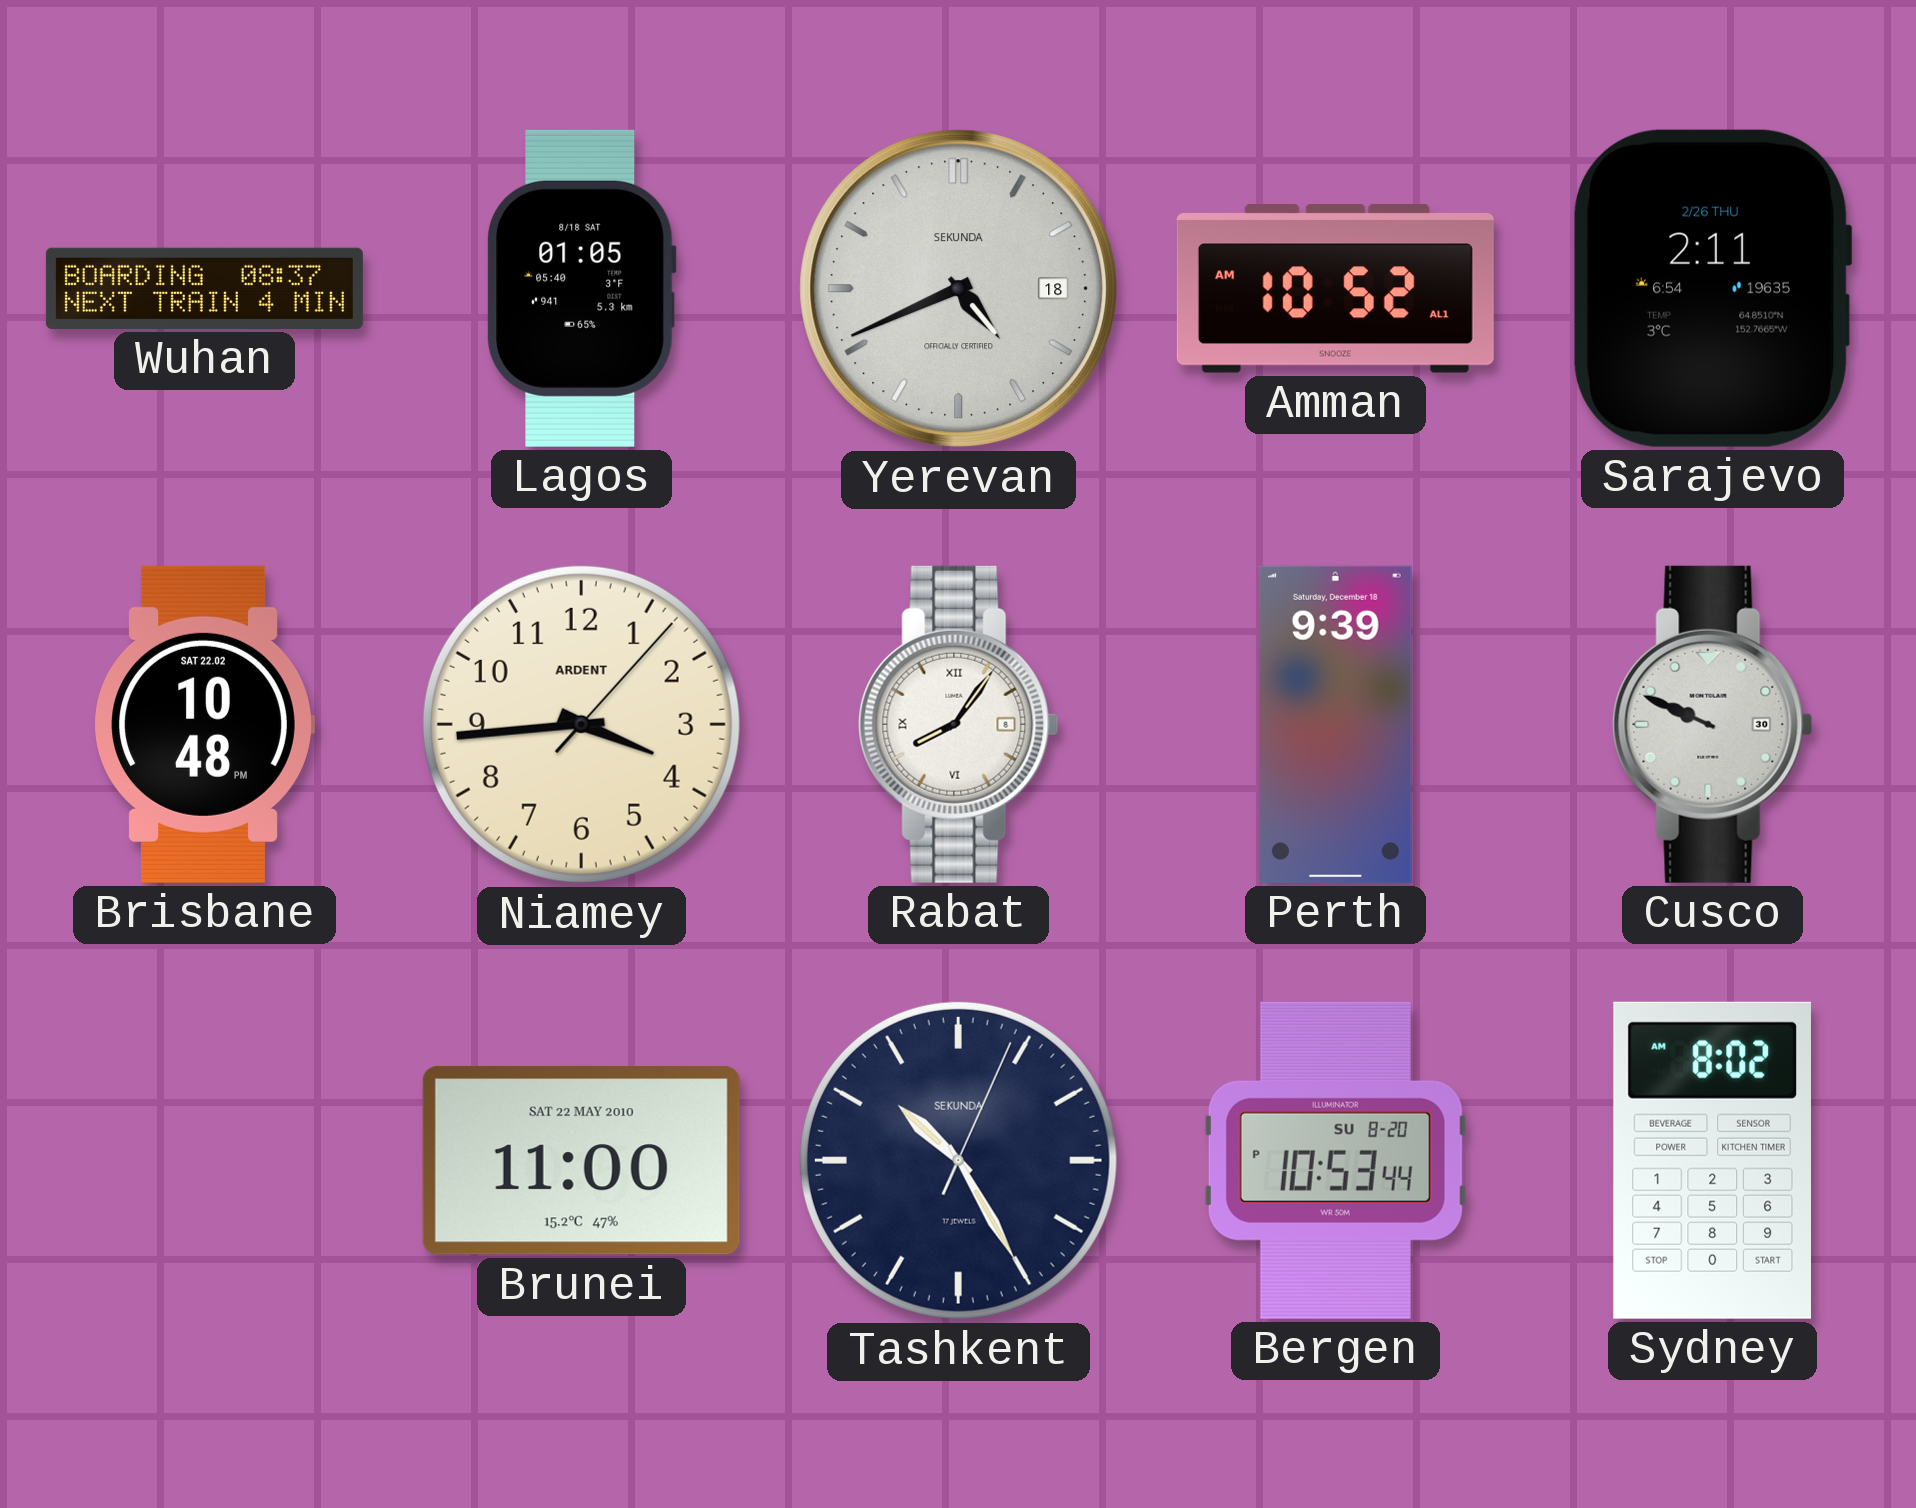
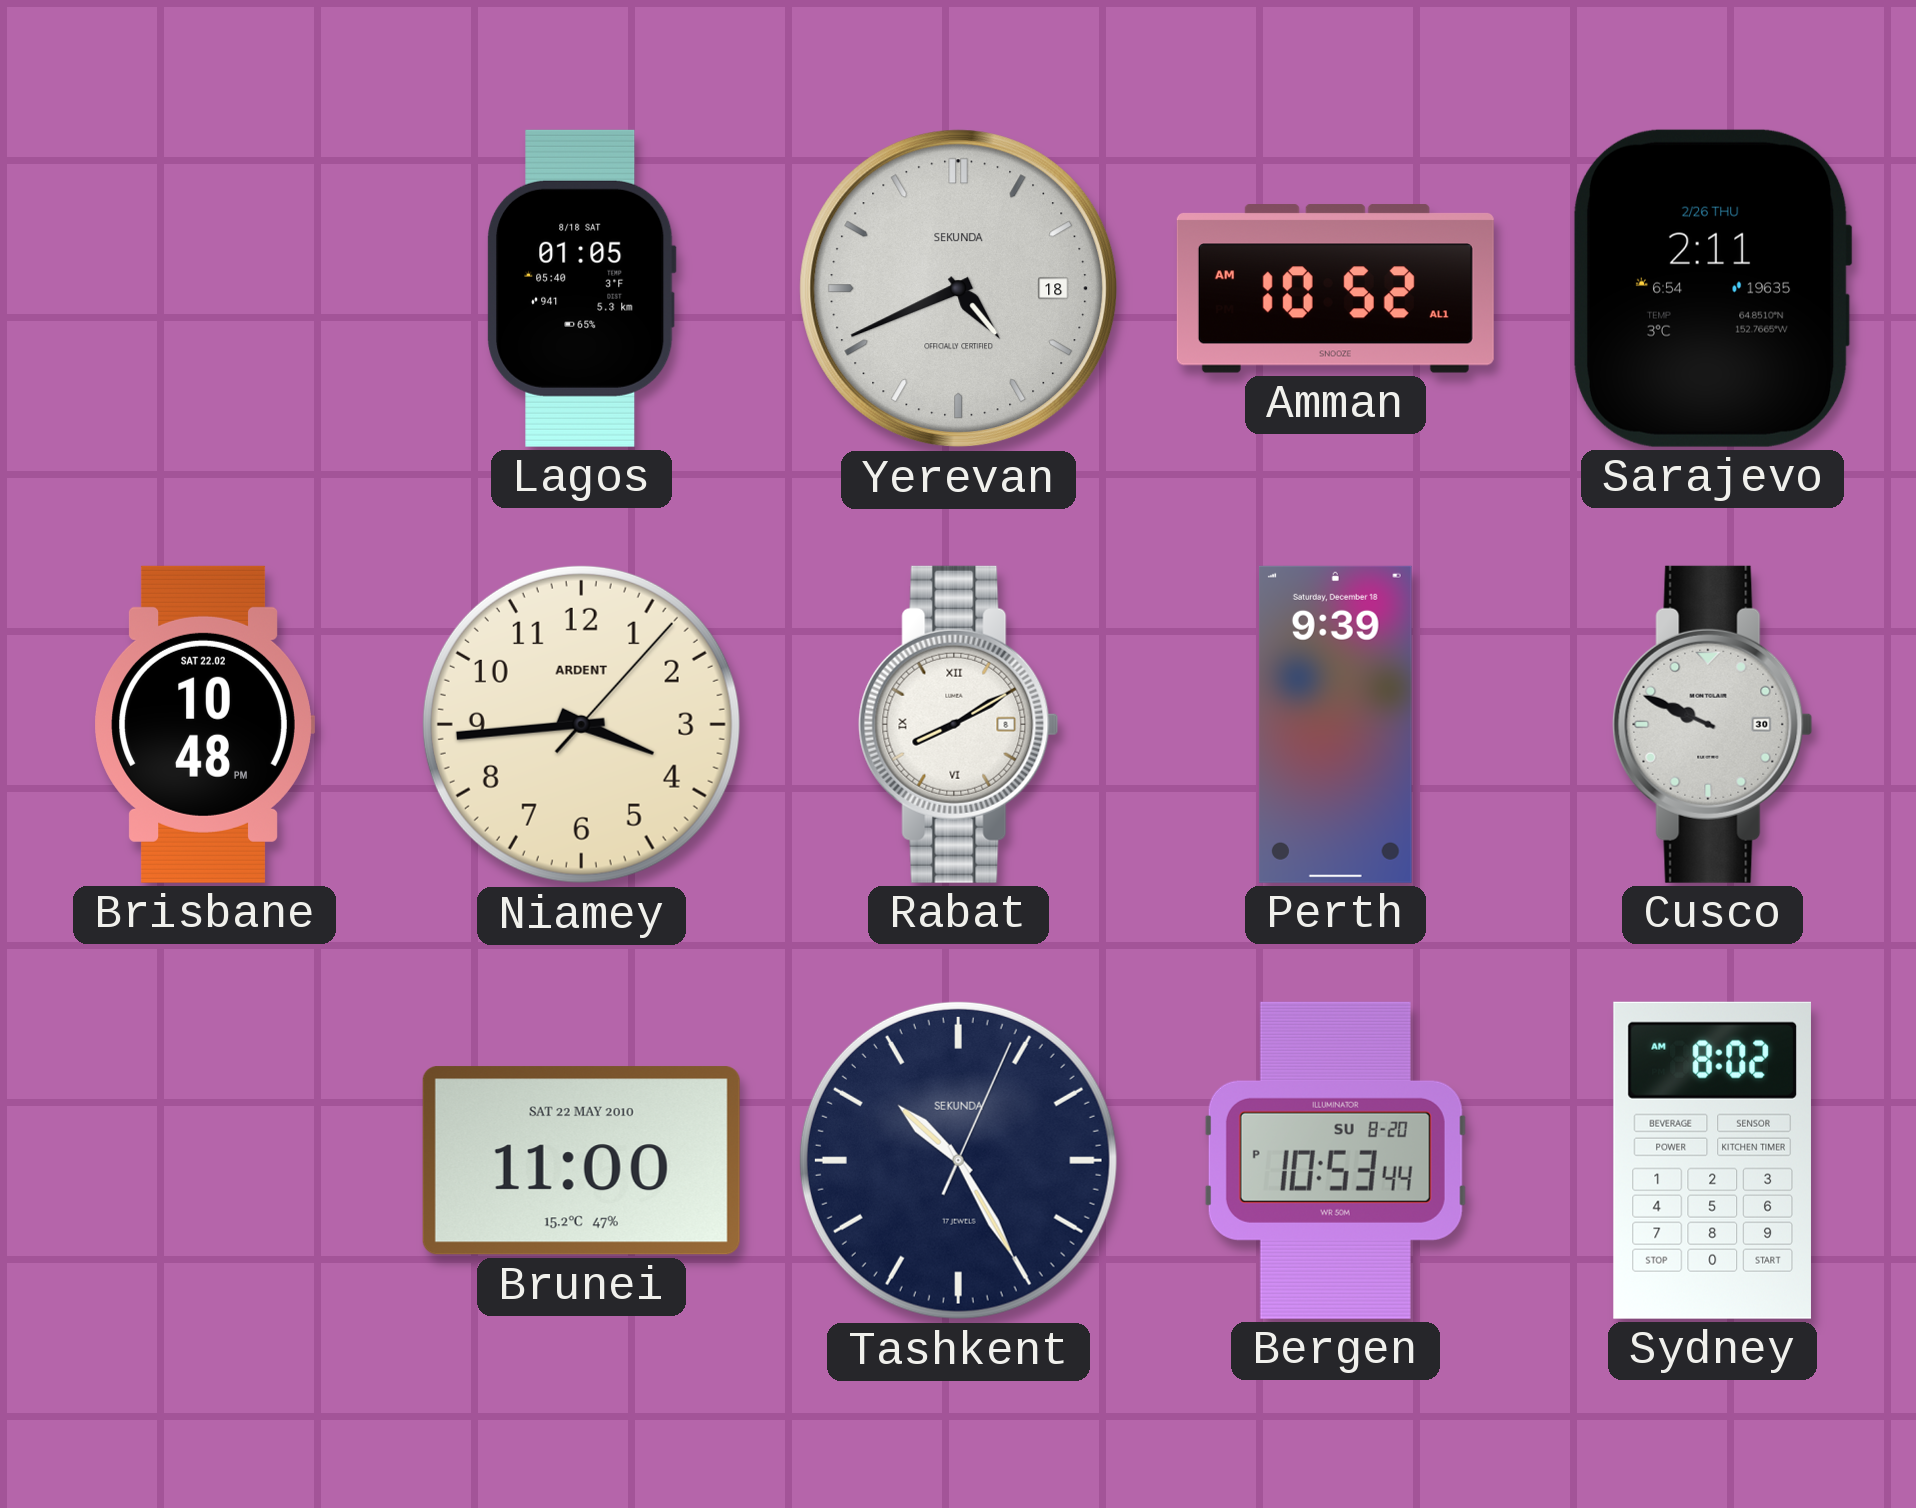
Wuhan: 08:37 -> none
Rabat: 8:06 -> 8:10
